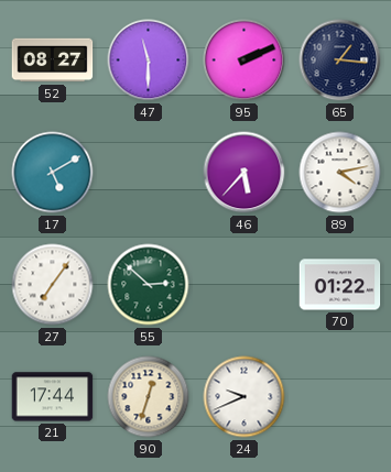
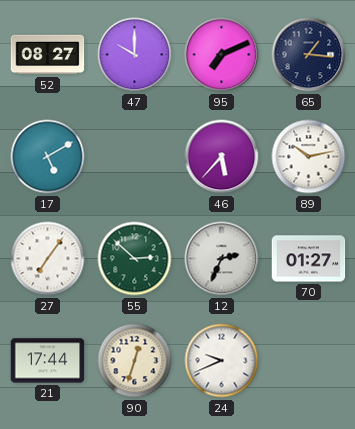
47: 11:30 -> 10:00
95: 2:11 -> 7:11
89: 4:13 -> 10:13
12: none -> 2:34
70: 01:22 -> 01:27
